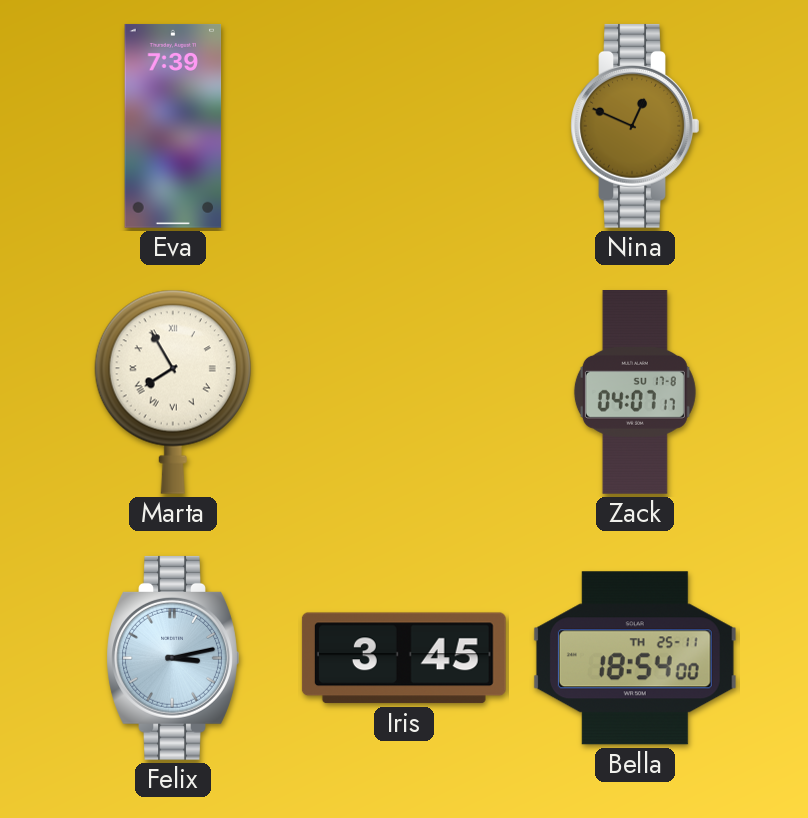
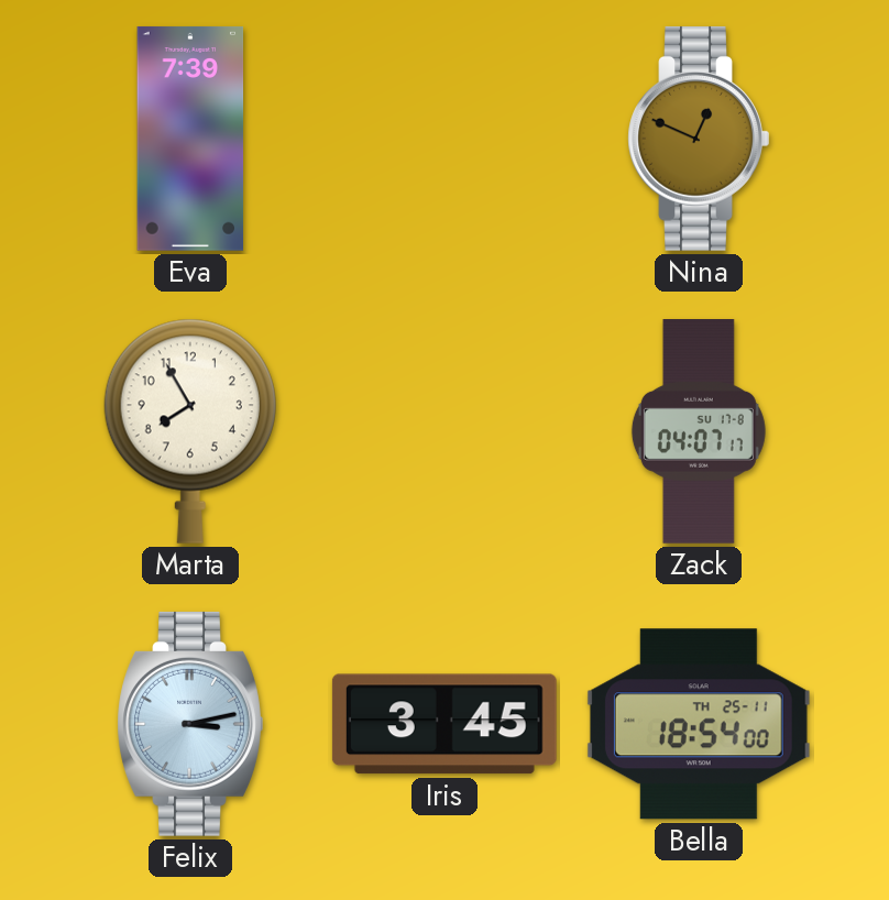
Marta numerals: Roman -> Arabic
